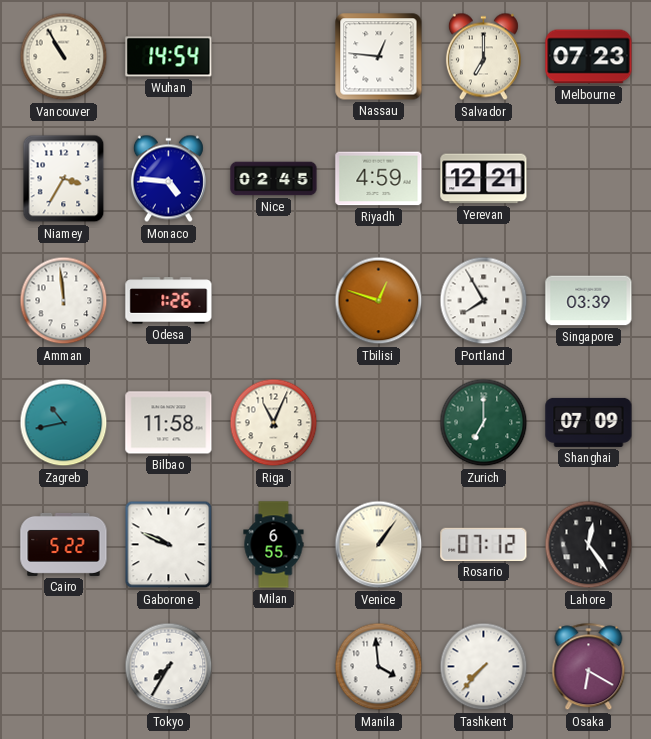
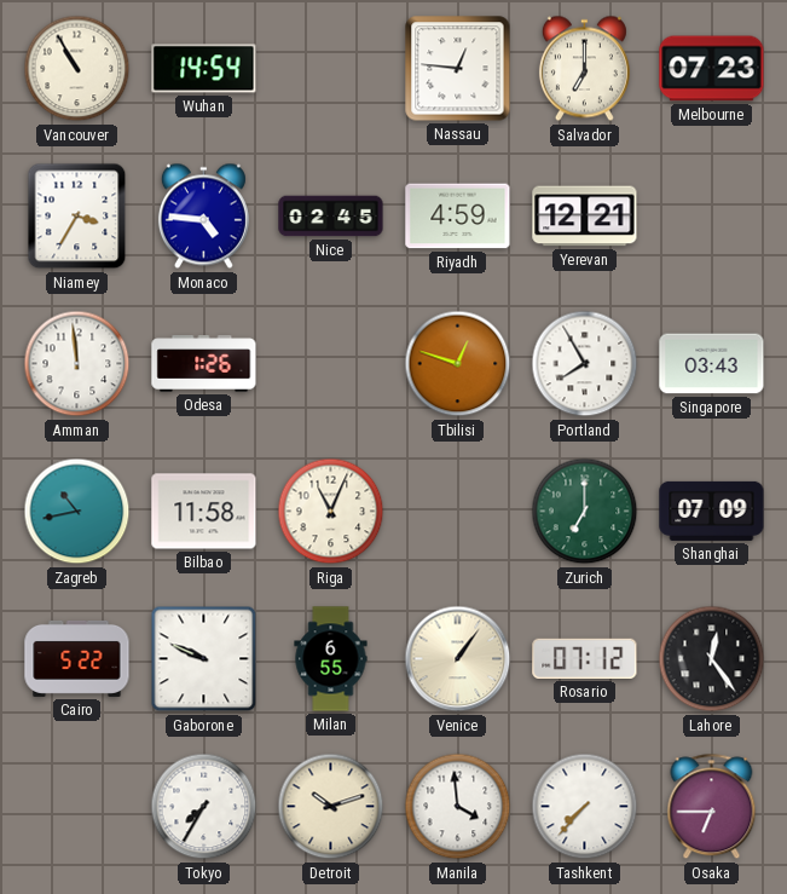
Singapore: 03:39 -> 03:43
Detroit: none -> 10:12
Osaka: 6:20 -> 6:45
